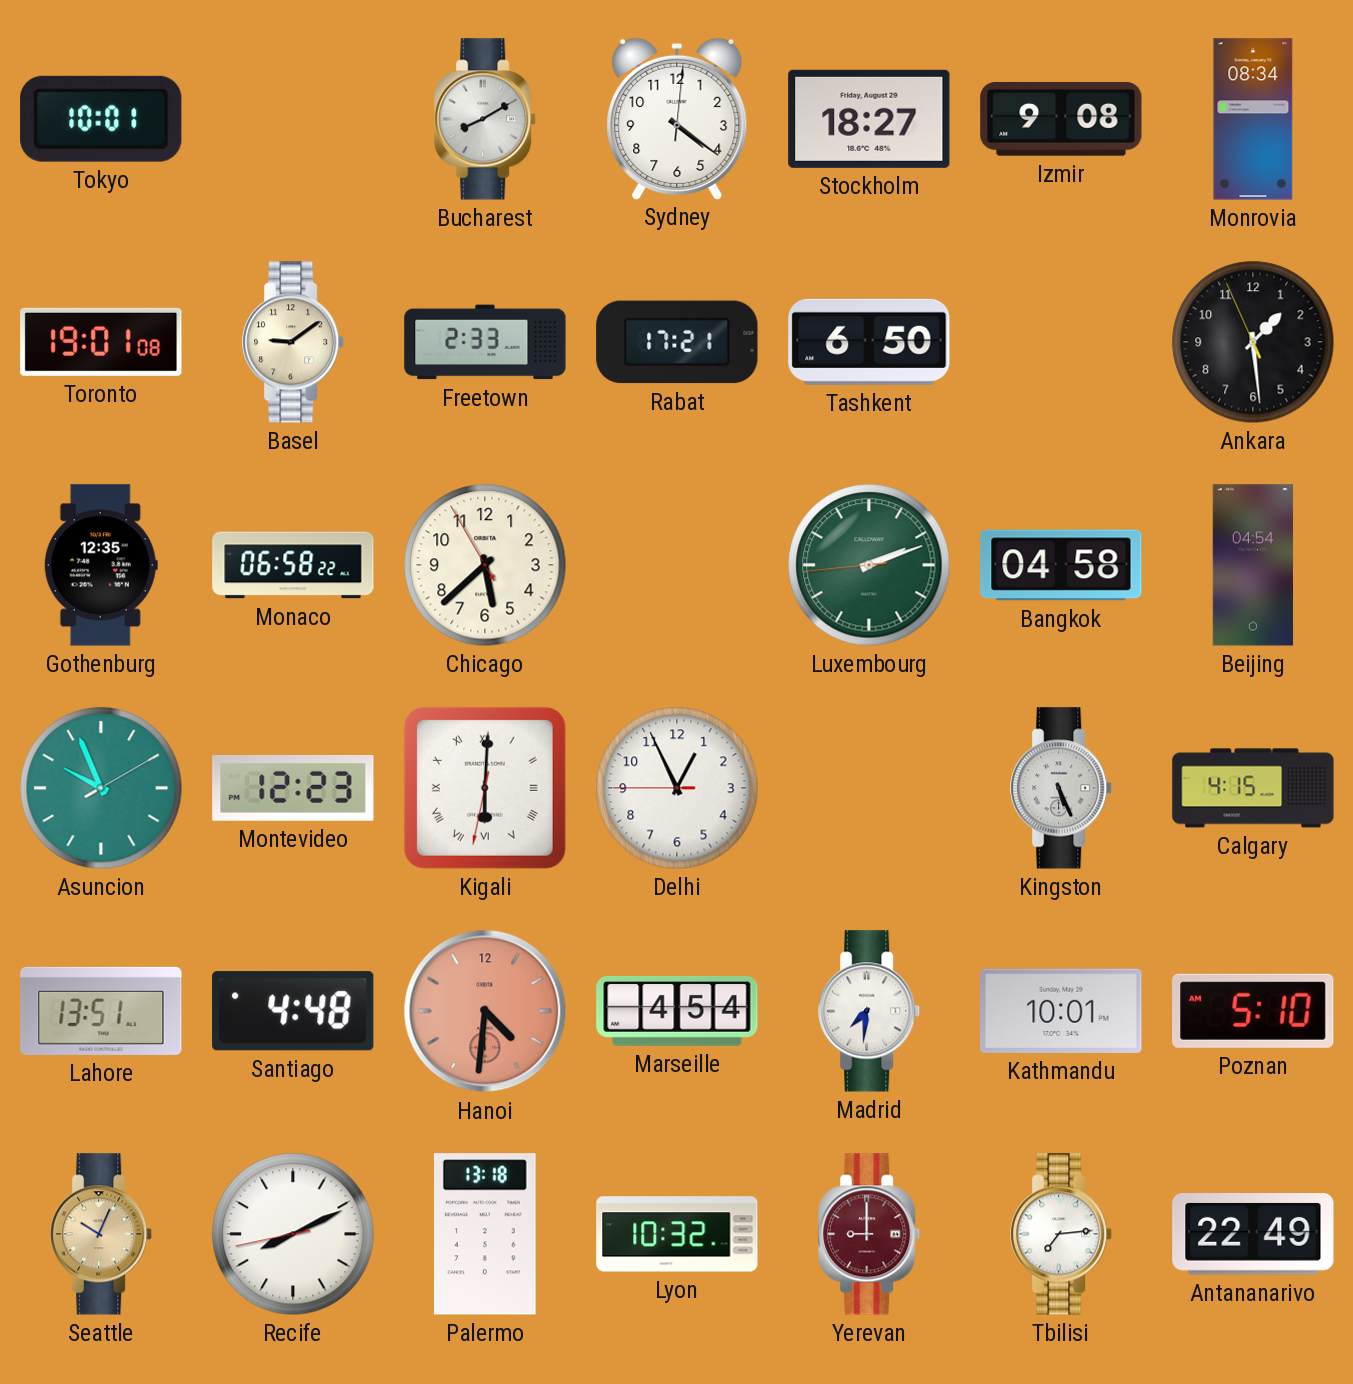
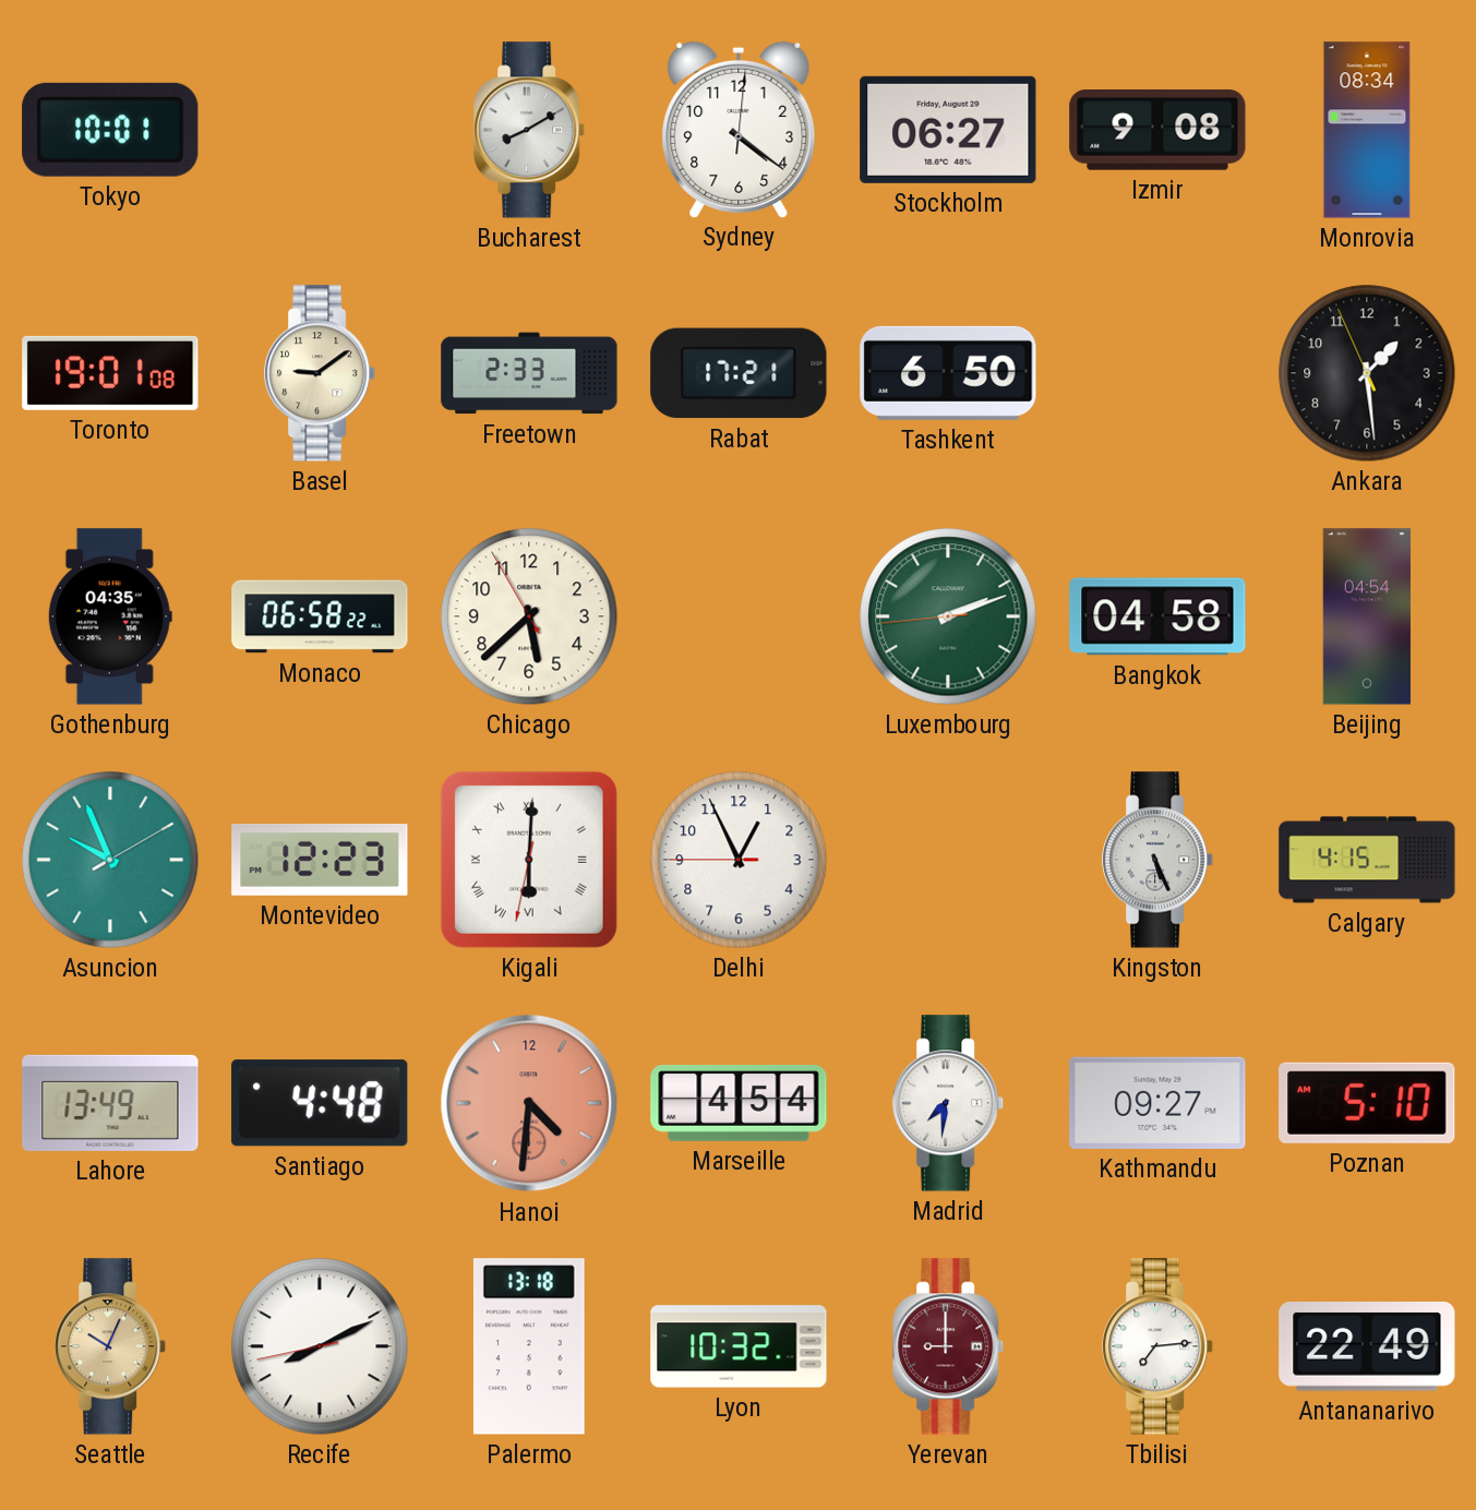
Stockholm: 18:27 -> 06:27
Gothenburg: 12:35 -> 04:35
Lahore: 13:51 -> 13:49
Kathmandu: 10:01 -> 09:27
